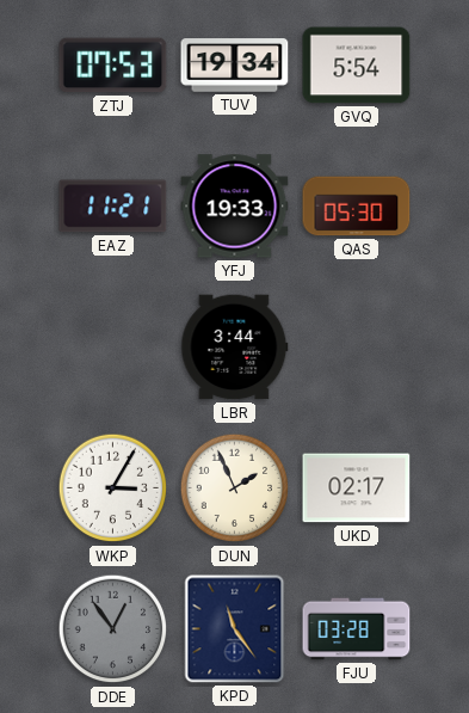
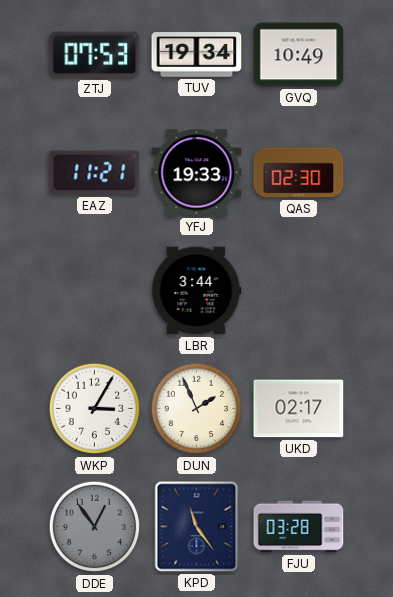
GVQ: 5:54 -> 10:49
QAS: 05:30 -> 02:30
